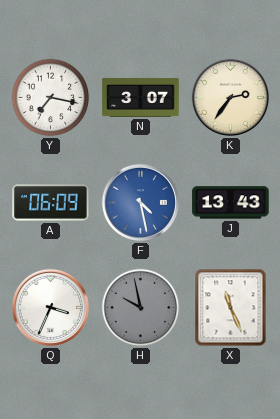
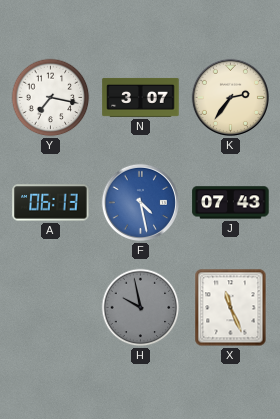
A: 06:09 -> 06:13
J: 13:43 -> 07:43
Q: 3:34 -> none
